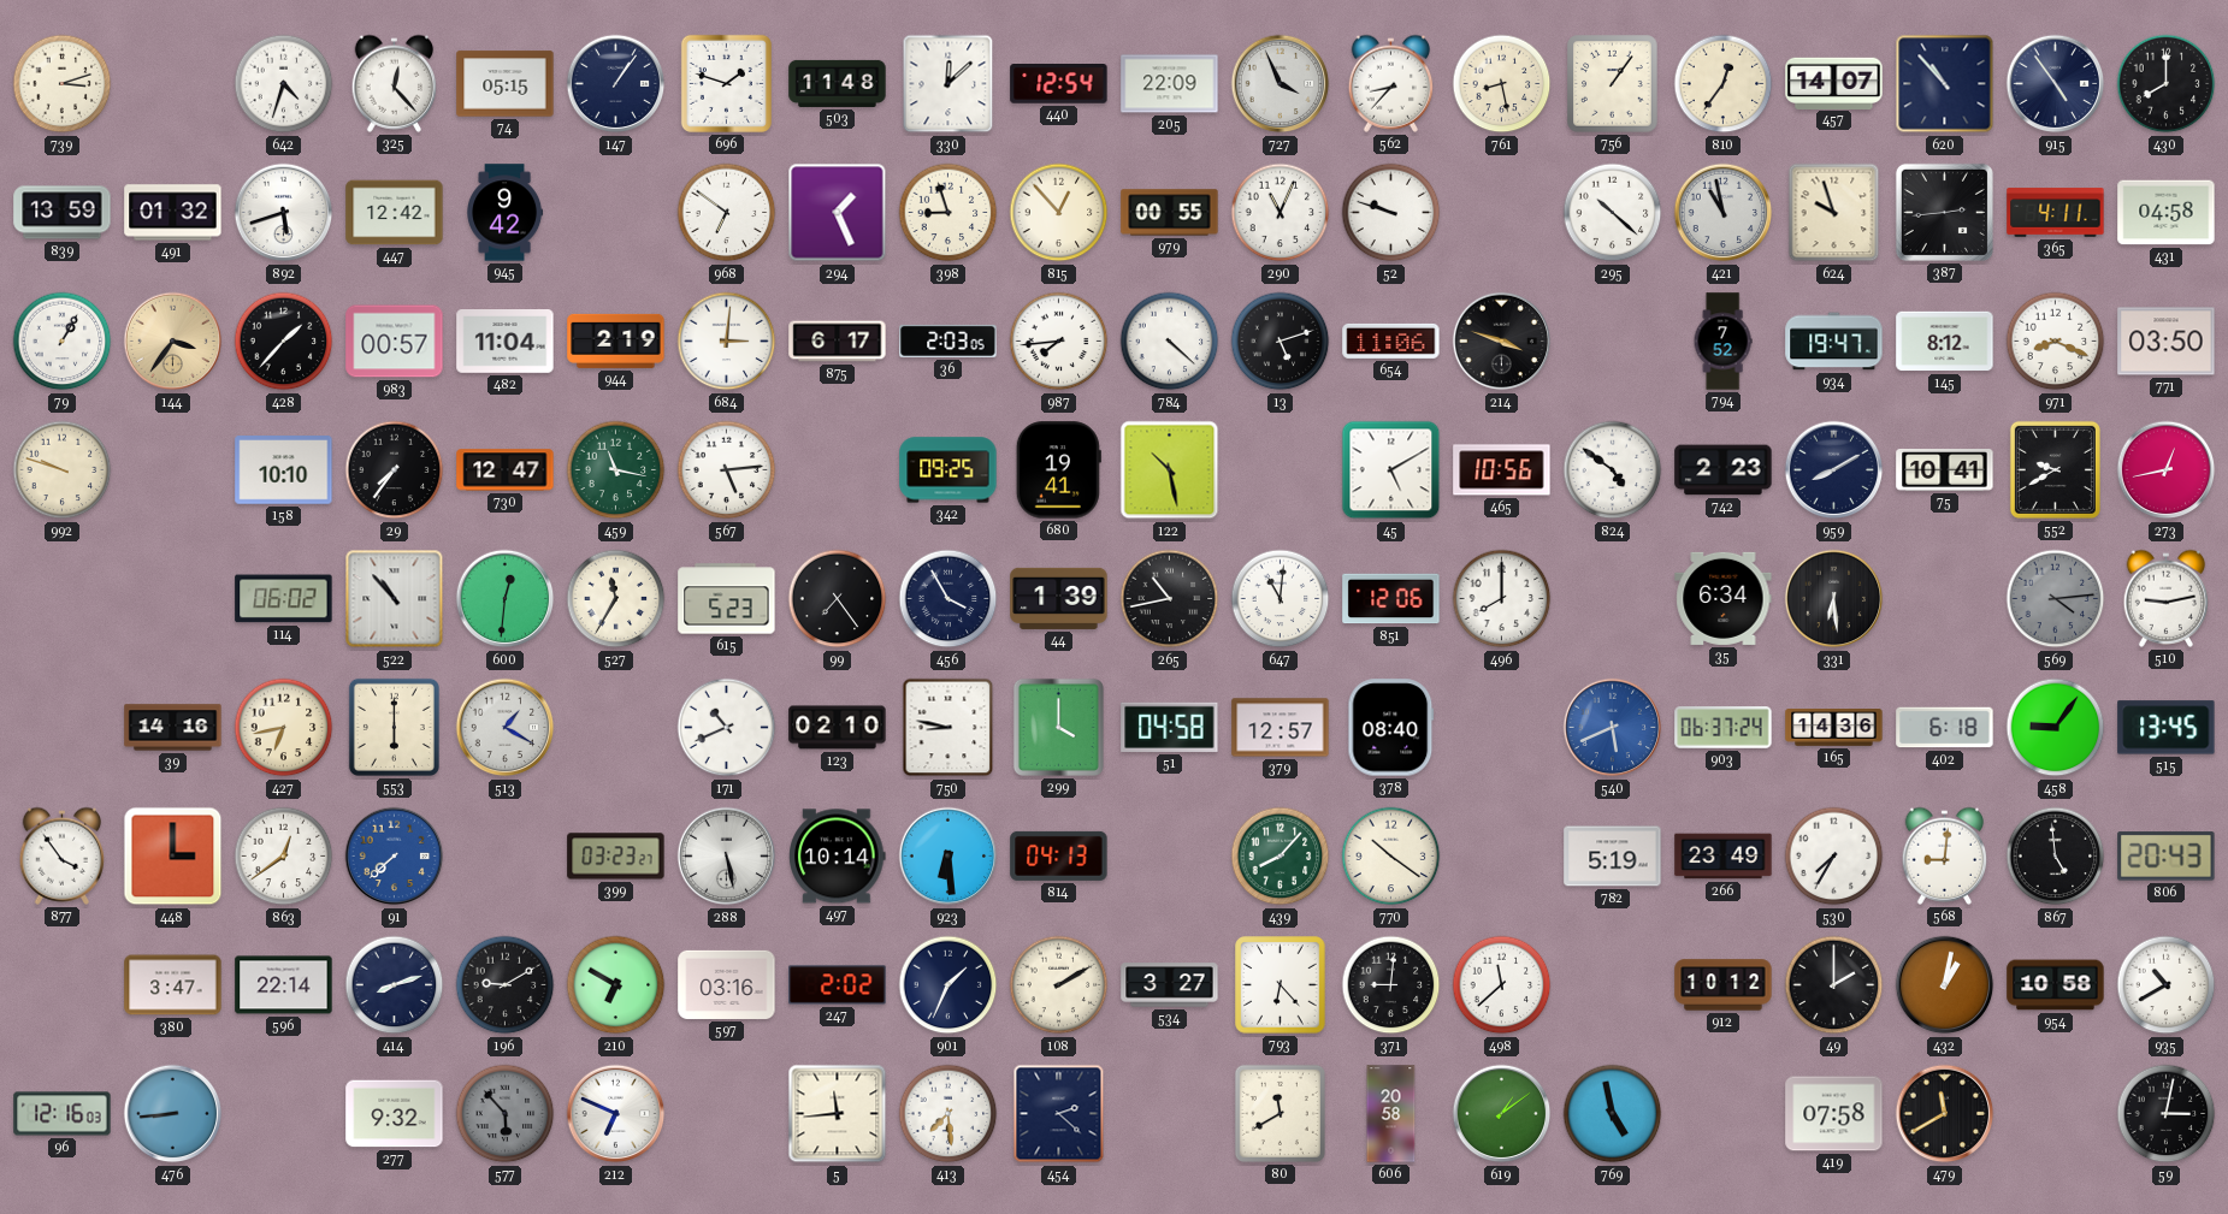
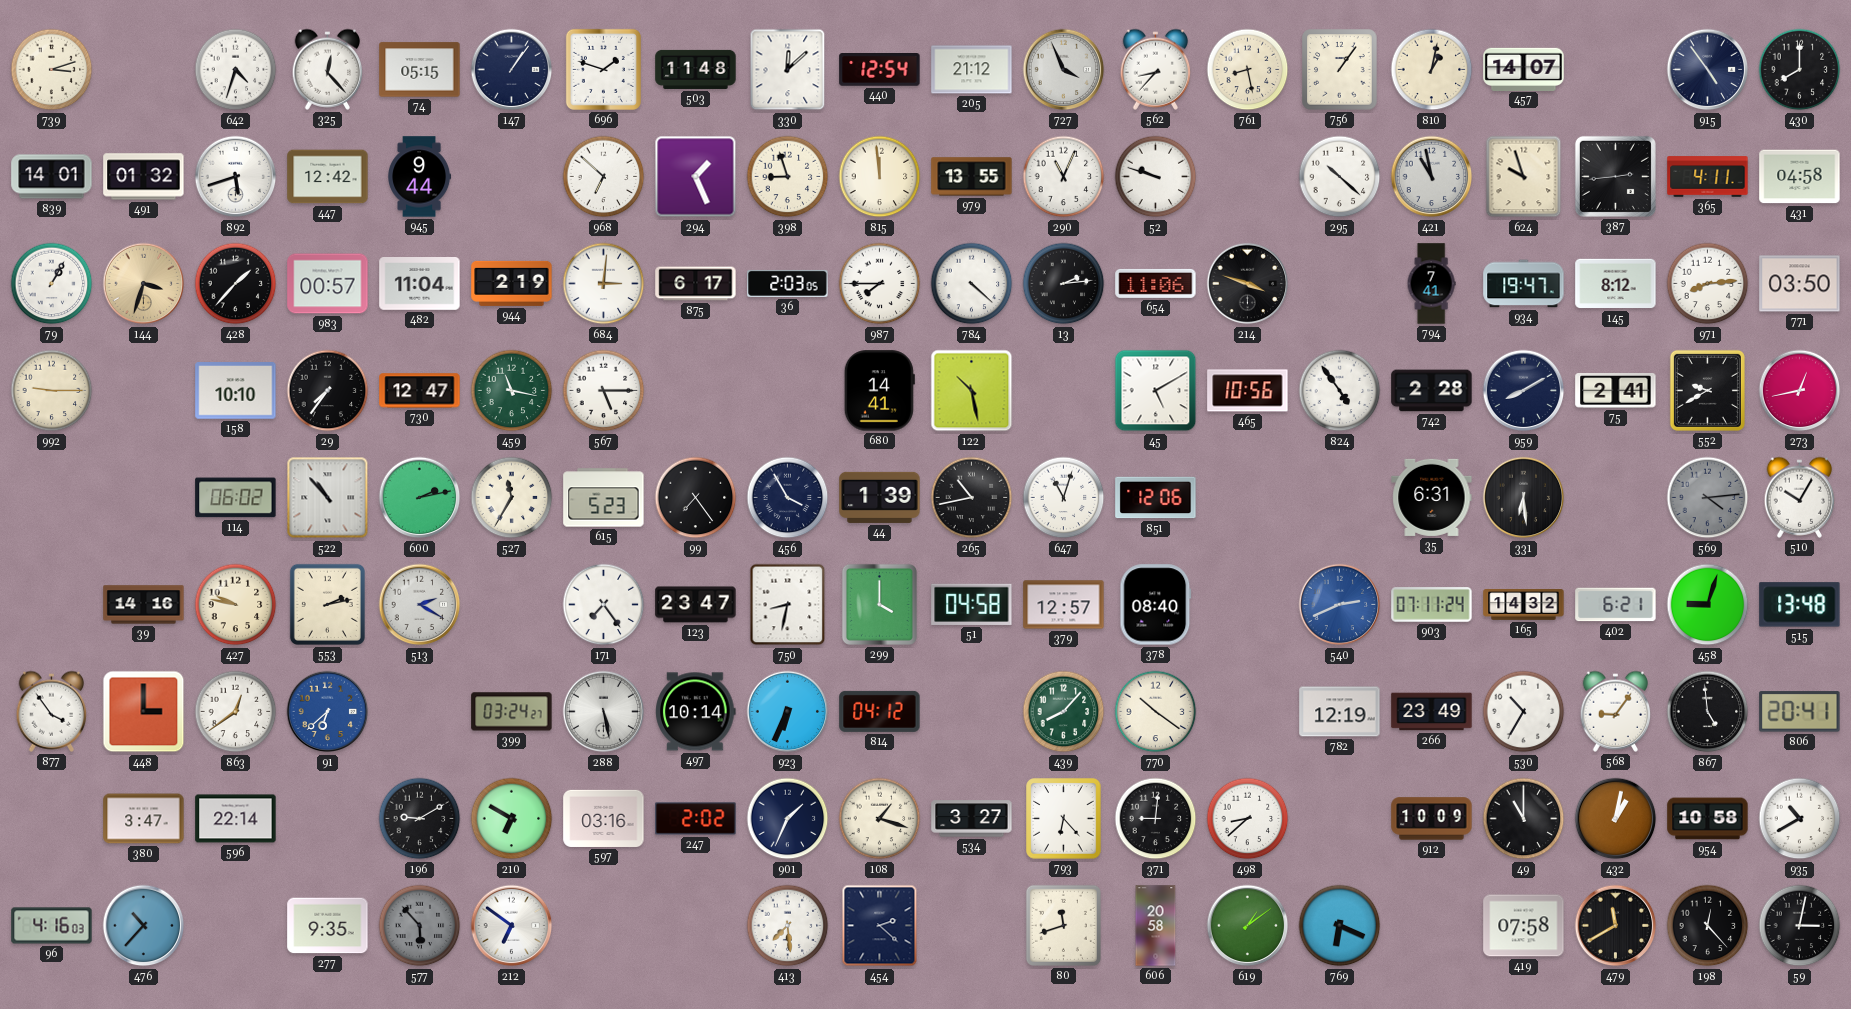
205: 22:09 -> 21:12
810: 12:36 -> 1:02
620: 10:53 -> none
839: 13:59 -> 14:01
945: 9:42 -> 9:44
968: 6:51 -> 6:52
815: 12:53 -> 11:59
979: 00:55 -> 13:55
144: 3:36 -> 3:33
987: 7:44 -> 7:45
13: 5:12 -> 2:14
794: 7:52 -> 7:41
971: 8:19 -> 8:14
992: 9:48 -> 9:15
567: 5:14 -> 5:15
342: 09:25 -> none
680: 19:41 -> 14:41
824: 4:51 -> 4:54
742: 2:23 -> 2:28
75: 10:41 -> 2:41
600: 12:31 -> 2:13
647: 11:01 -> 11:03
496: 8:00 -> none
35: 6:34 -> 6:31
510: 9:13 -> 10:05
427: 6:43 -> 9:47
553: 6:00 -> 2:13
513: 1:20 -> 2:20
171: 10:41 -> 7:24
123: 02:10 -> 23:47
750: 8:47 -> 8:32
540: 5:41 -> 2:41
903: 06:37 -> 07:11
165: 14:36 -> 14:32
402: 6:18 -> 6:21
458: 9:06 -> 9:03
515: 13:45 -> 13:48
91: 7:38 -> 6:38
399: 03:23 -> 03:24
923: 6:29 -> 6:34
814: 04:13 -> 04:12
782: 5:19 -> 12:19
530: 7:35 -> 10:35
568: 9:01 -> 9:06
806: 20:43 -> 20:41
414: 8:12 -> none
108: 2:10 -> 1:18
498: 11:38 -> 8:38
912: 10:12 -> 10:09
49: 2:00 -> 11:00
96: 12:16 -> 4:16
476: 8:44 -> 10:37
277: 9:32 -> 9:35
212: 6:49 -> 6:51
5: 11:44 -> none
80: 11:40 -> 11:42
769: 4:58 -> 6:19
198: none -> 12:23
